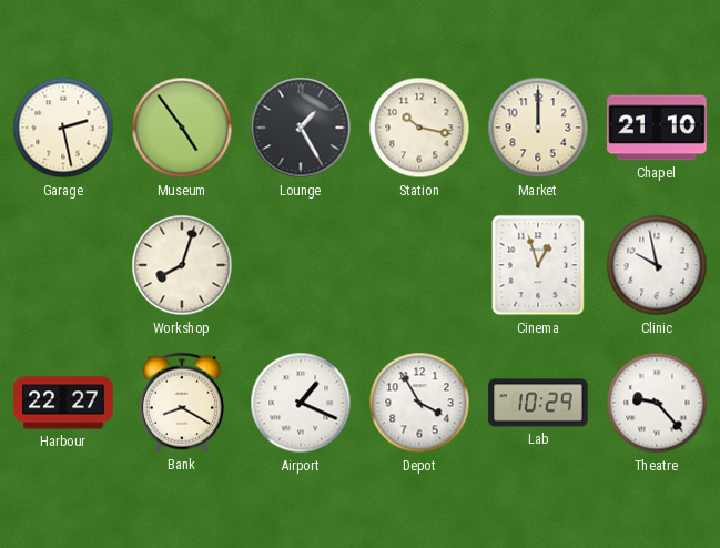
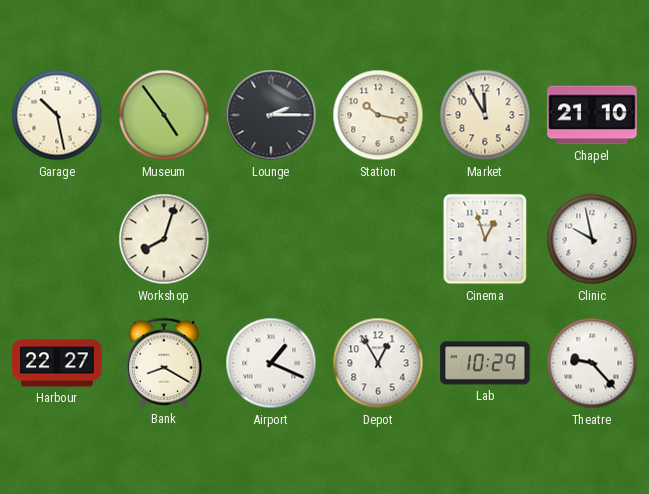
Garage: 2:28 -> 10:28
Lounge: 1:25 -> 2:15
Market: 12:00 -> 11:55
Depot: 3:55 -> 12:55
